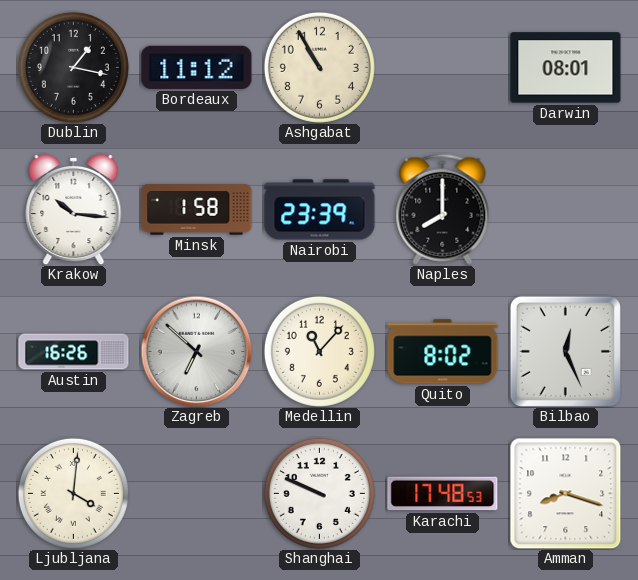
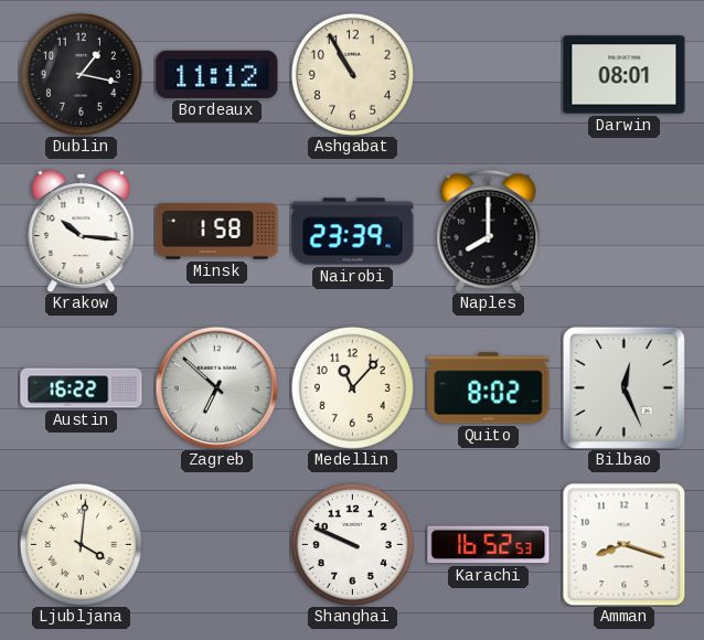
Austin: 16:26 -> 16:22
Karachi: 17:48 -> 16:52
